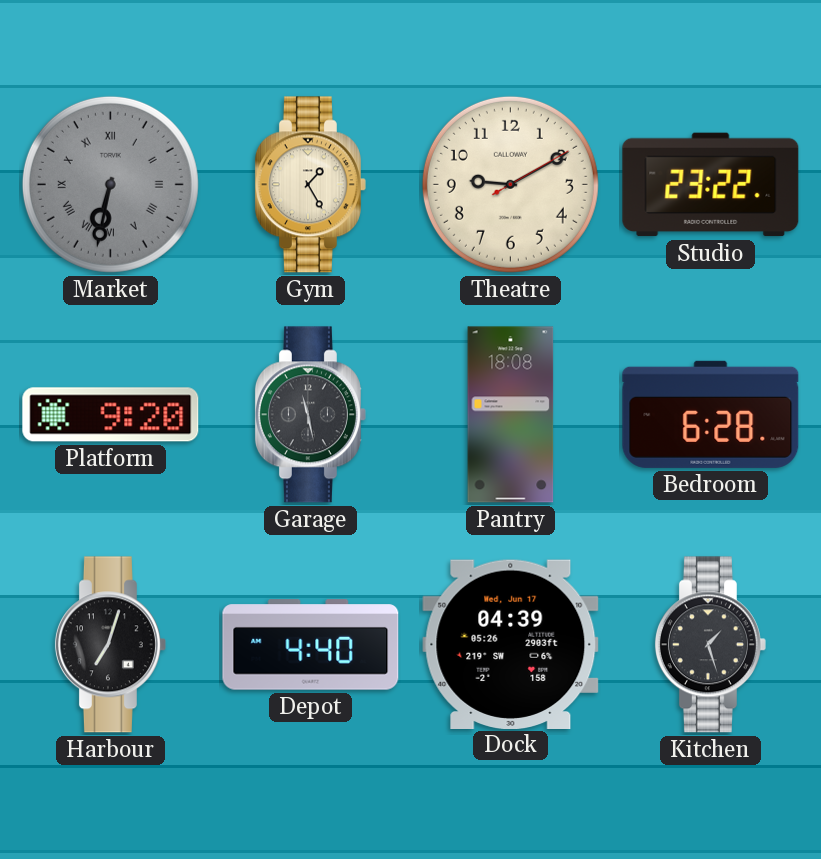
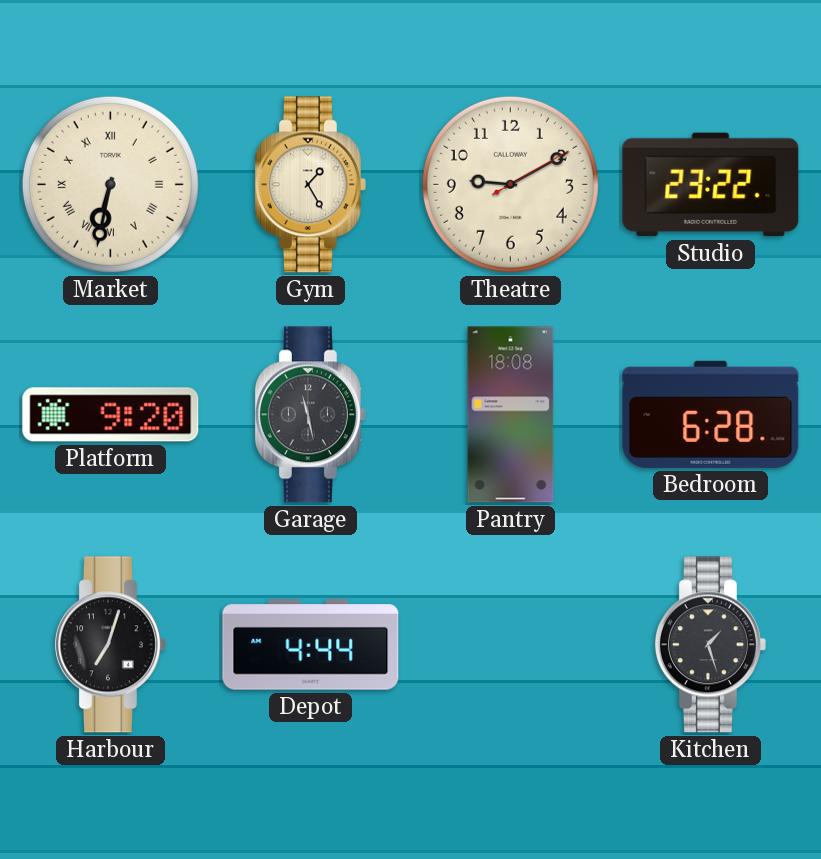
Market dial: grey -> cream
Depot: 4:40 -> 4:44
Dock: 04:39 -> none
